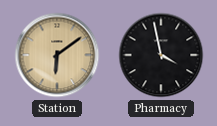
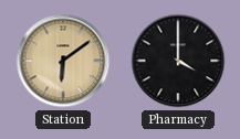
Pharmacy: 3:58 -> 4:00
